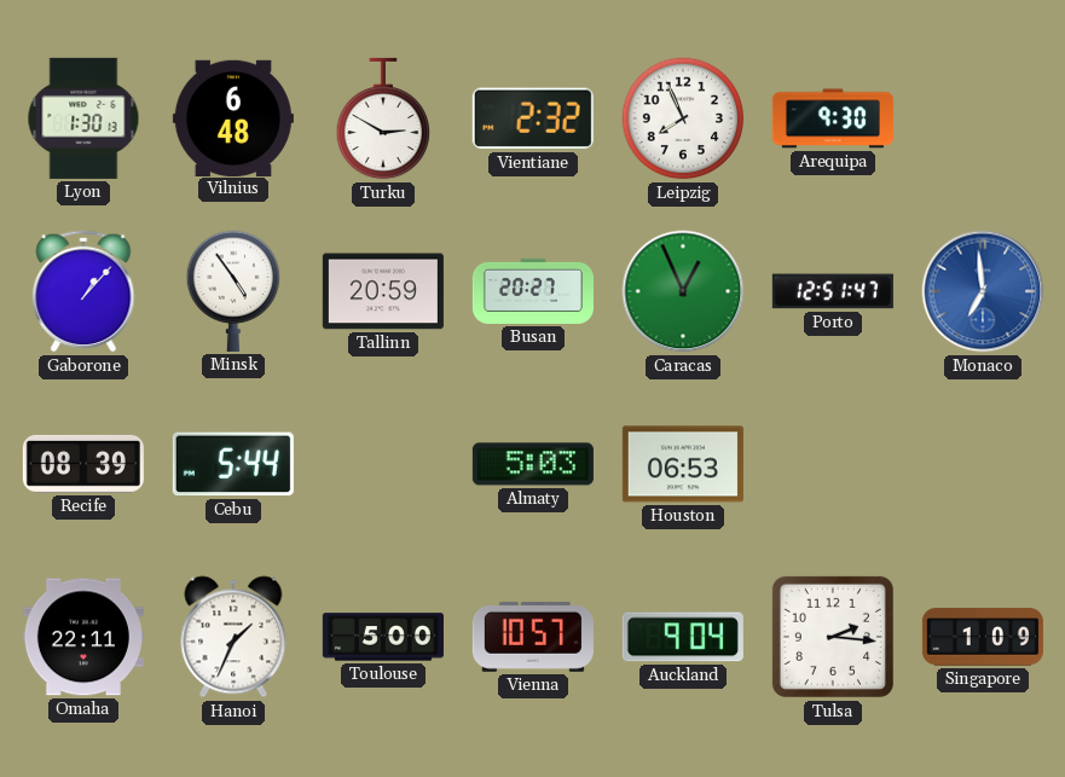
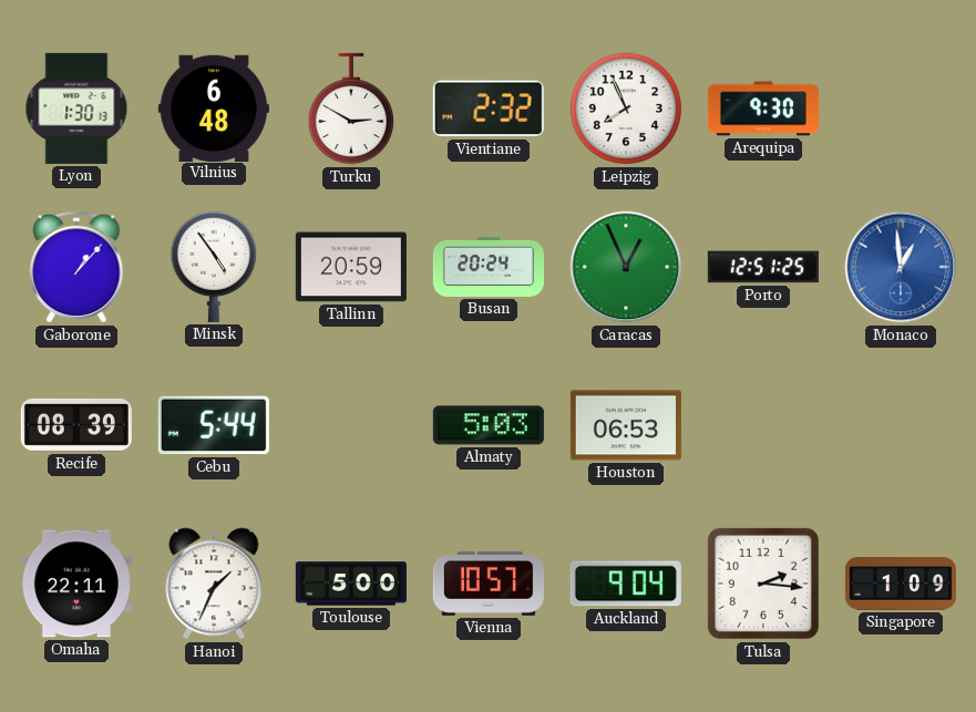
Busan: 20:27 -> 20:24
Porto: 12:51:47 -> 12:51:25
Monaco: 6:59 -> 12:59
